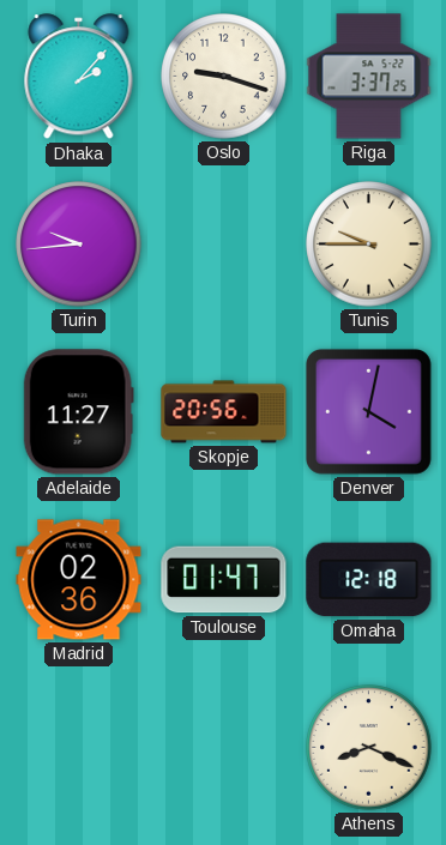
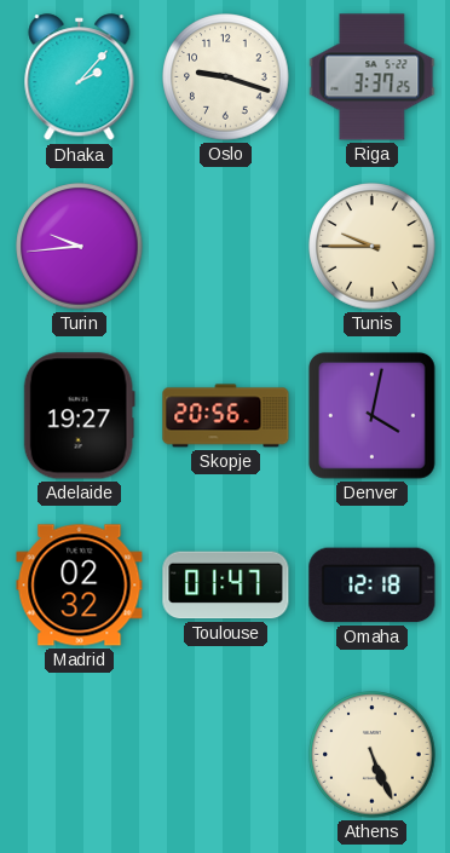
Adelaide: 11:27 -> 19:27
Madrid: 02:36 -> 02:32
Athens: 8:19 -> 5:26
